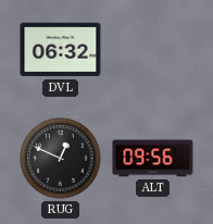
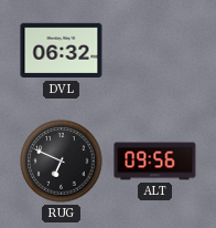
RUG: 12:49 -> 6:49
